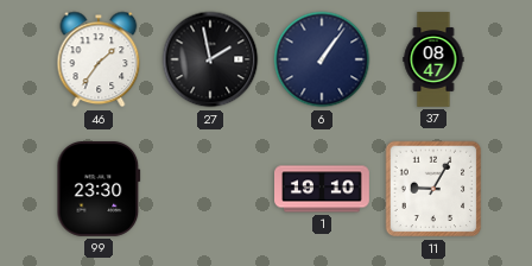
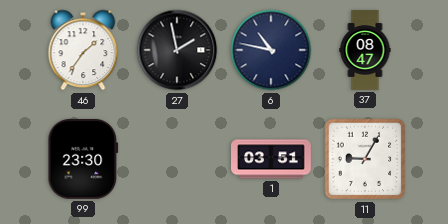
6: 1:06 -> 10:47
1: 19:10 -> 03:51
